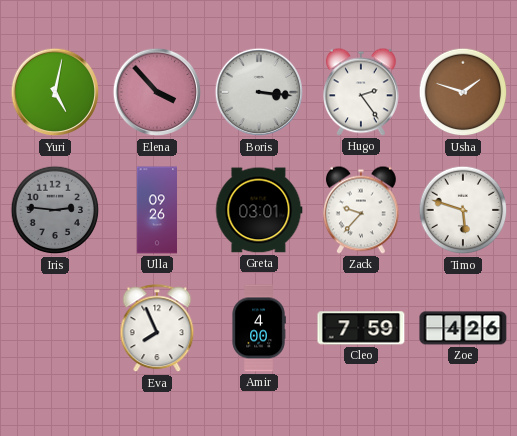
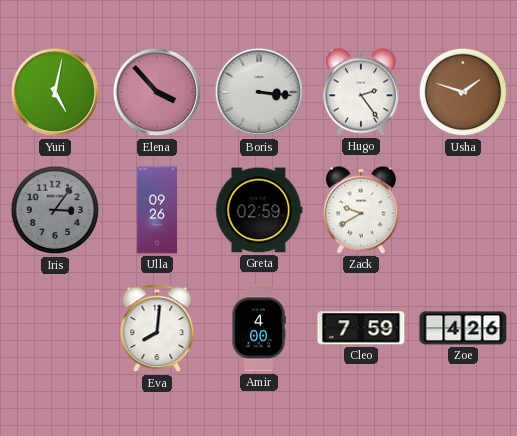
Iris: 2:46 -> 3:06
Greta: 03:01 -> 02:59
Zack: 9:37 -> 9:40
Timo: 5:48 -> none
Eva: 7:56 -> 8:01
